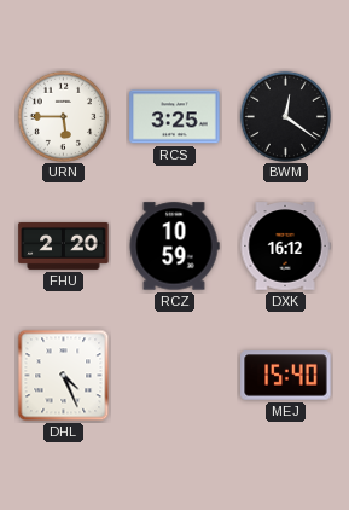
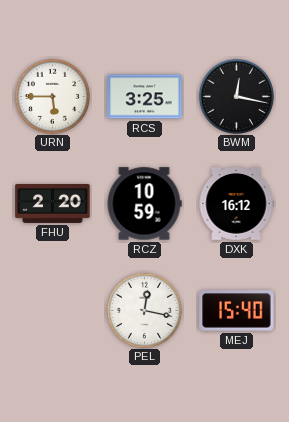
BWM: 12:21 -> 12:17
DHL: 4:26 -> none
PEL: none -> 12:17
